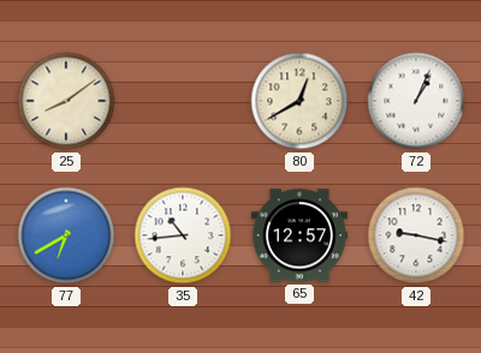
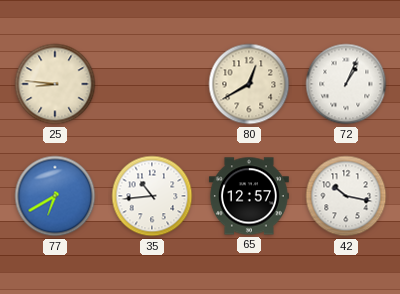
25: 8:09 -> 8:46
42: 9:17 -> 10:17
